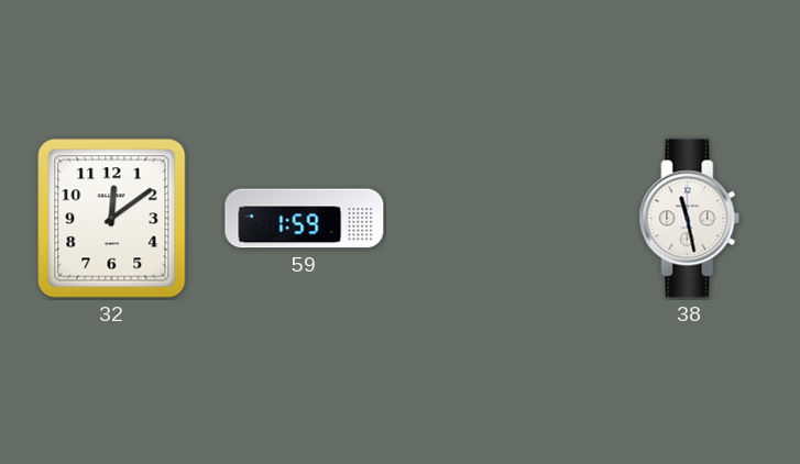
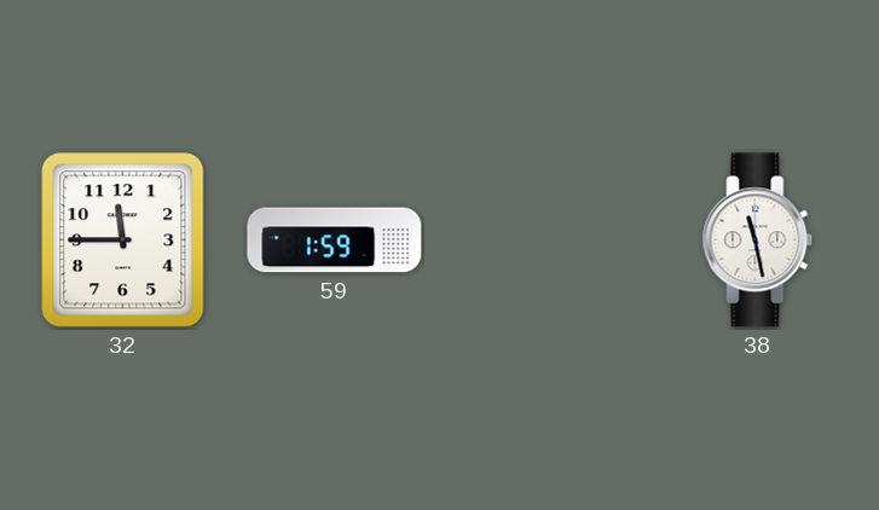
32: 12:09 -> 11:45
